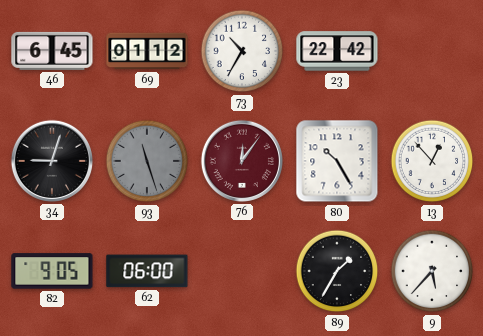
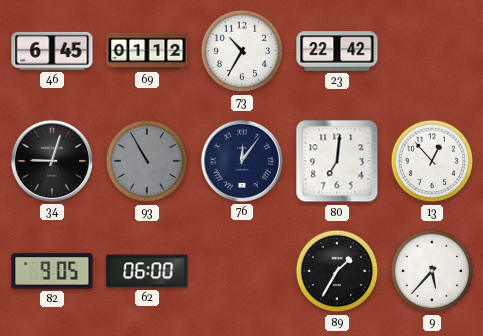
93: 11:27 -> 10:55
76 dial: burgundy -> navy
80: 10:25 -> 7:01
